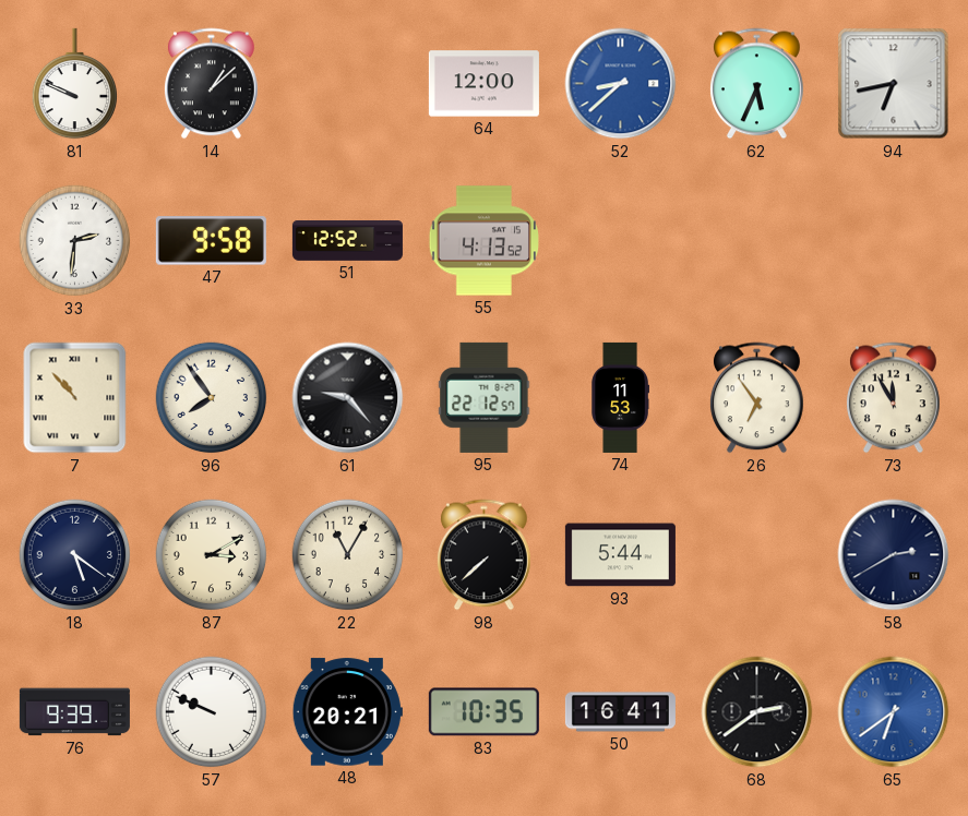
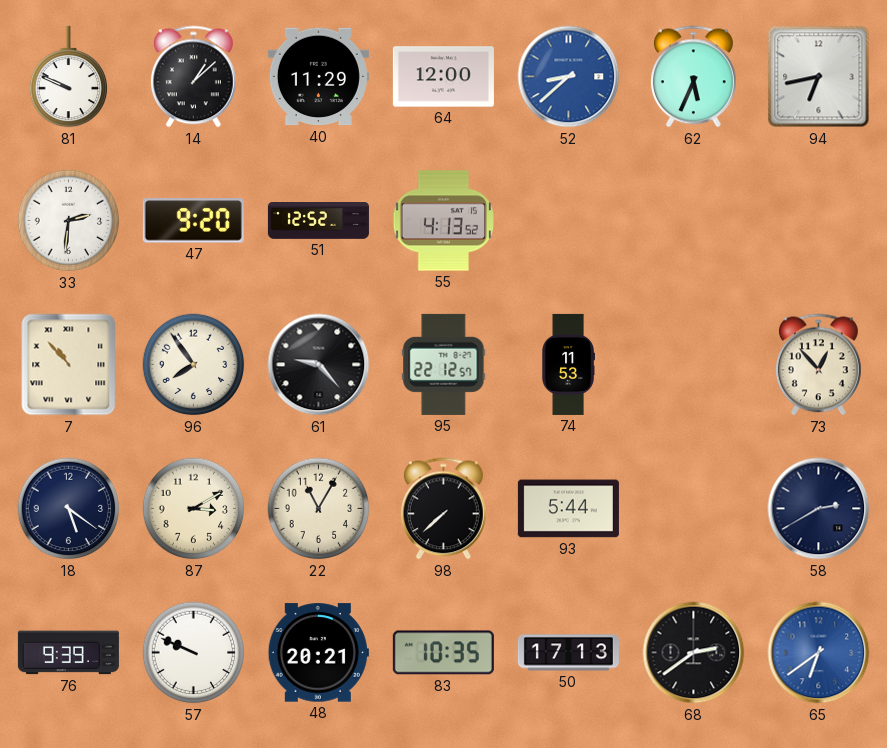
40: none -> 11:29
47: 9:58 -> 9:20
26: 6:54 -> none
73: 11:55 -> 12:53
50: 16:41 -> 17:13
